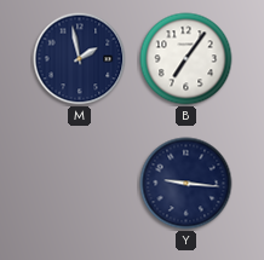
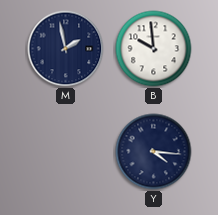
B: 7:06 -> 9:59
Y: 9:16 -> 4:16
